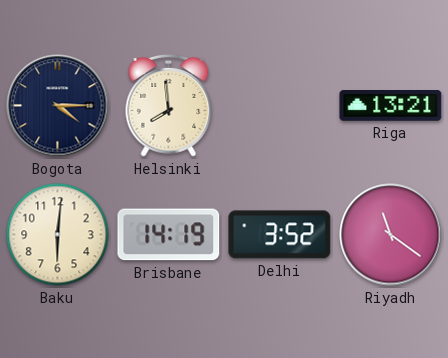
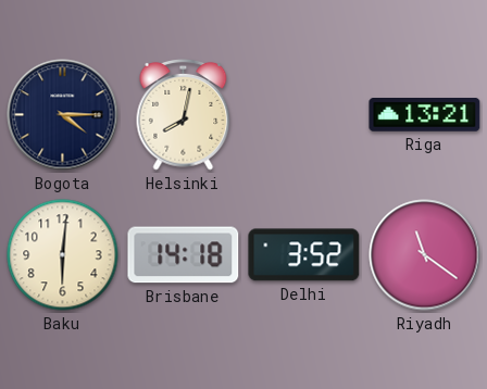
Helsinki: 7:59 -> 8:02
Brisbane: 14:19 -> 14:18
